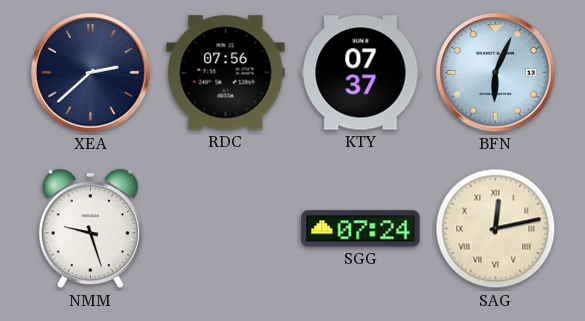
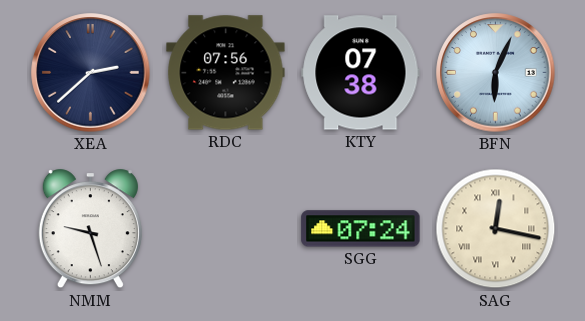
KTY: 07:37 -> 07:38
SAG: 12:13 -> 12:17
